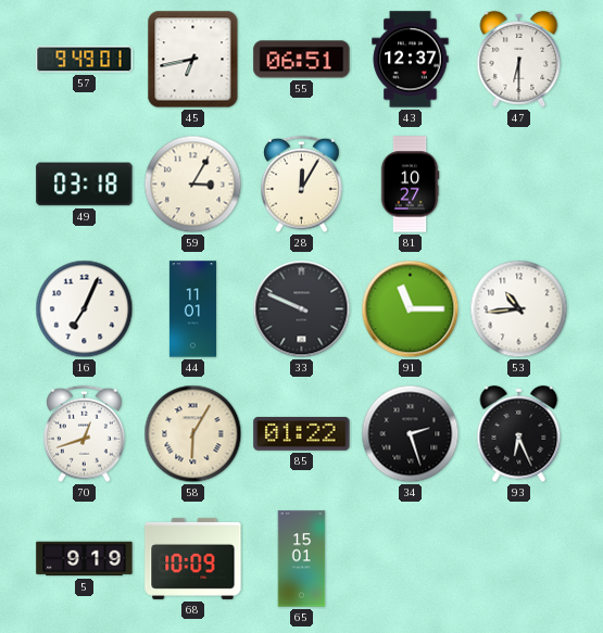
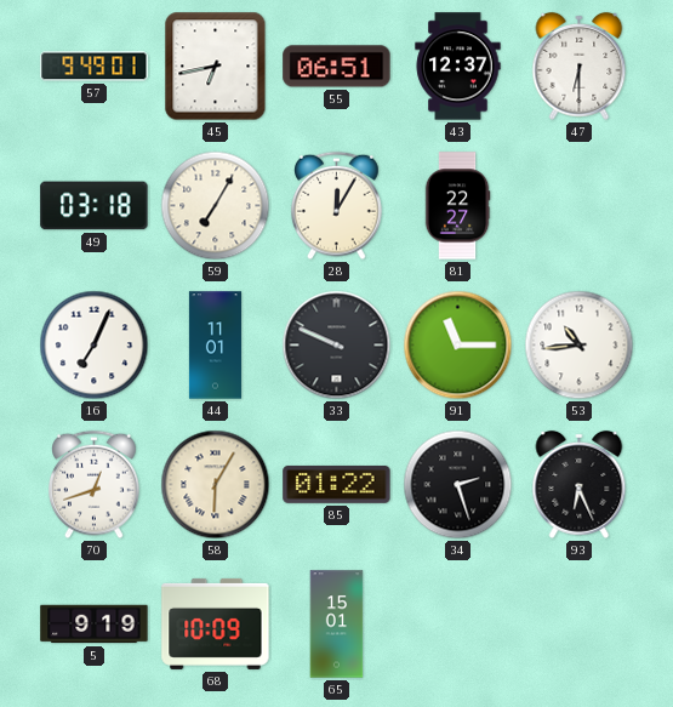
59: 3:05 -> 7:05
81: 10:27 -> 22:27
